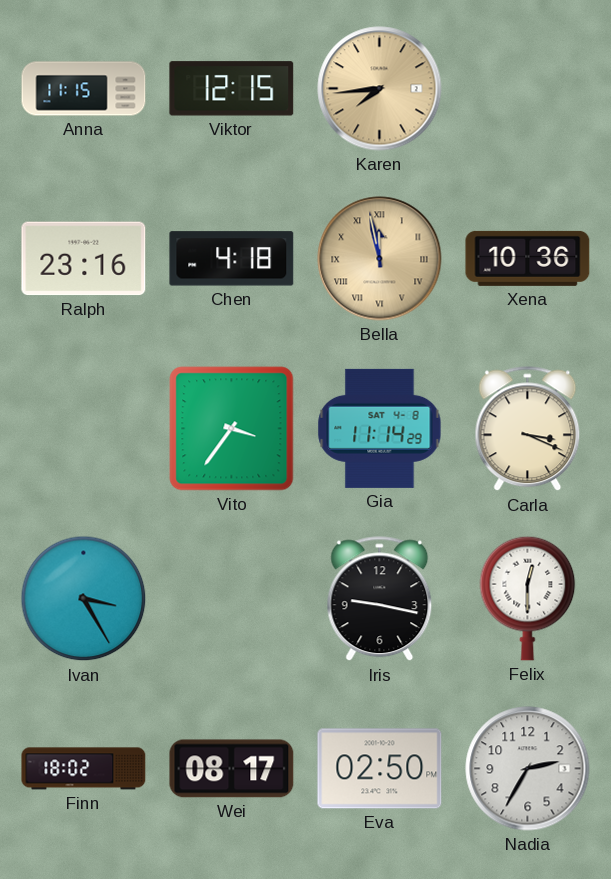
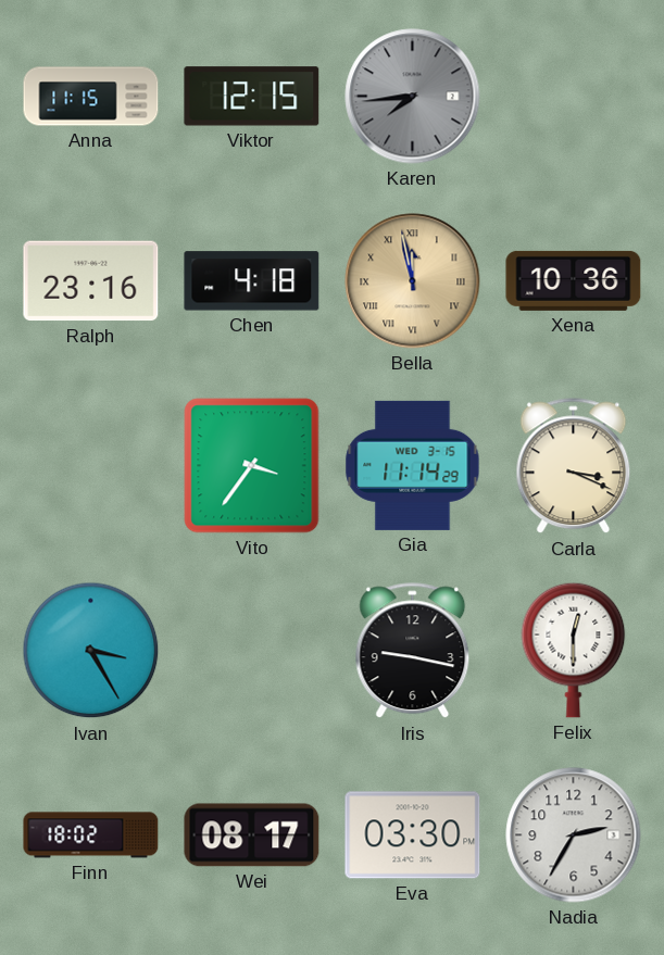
Karen dial: champagne -> grey
Gia date: SAT 4-8 -> WED 3-15
Eva: 02:50 -> 03:30
